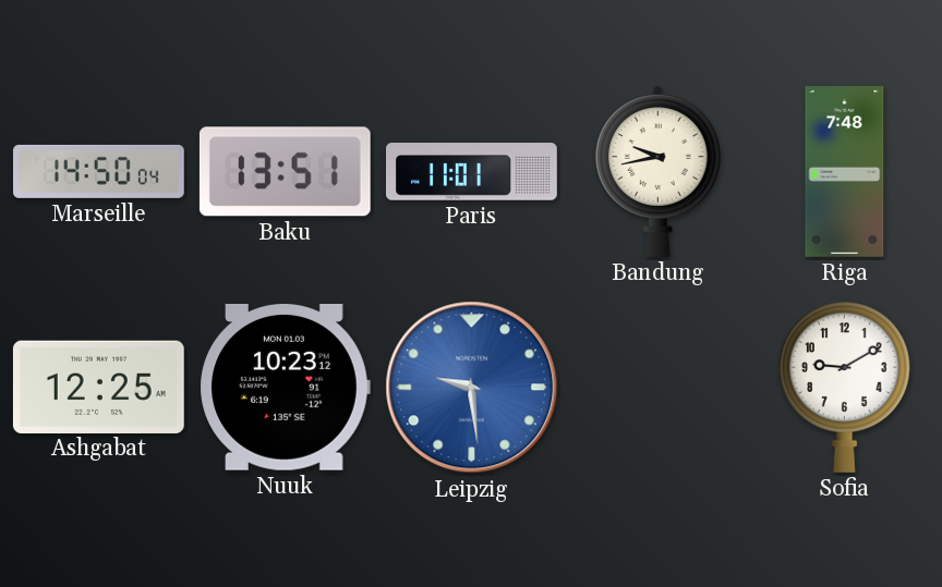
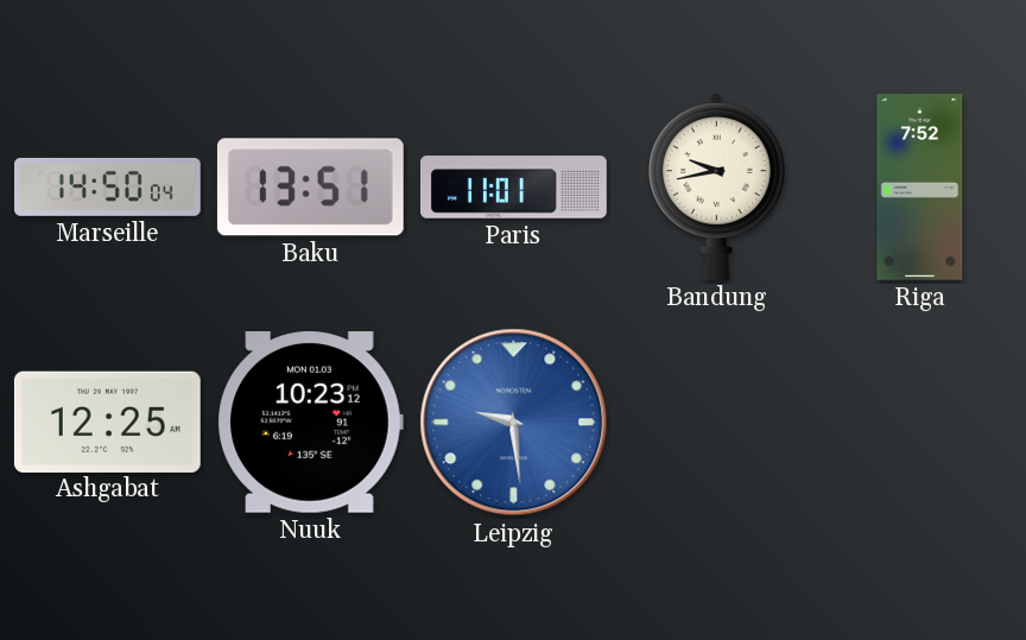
Riga: 7:48 -> 7:52
Sofia: 9:10 -> none
